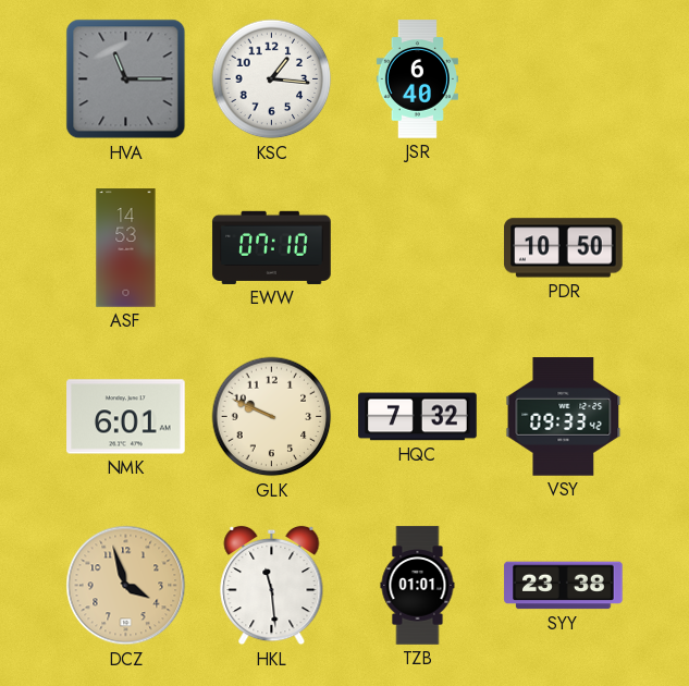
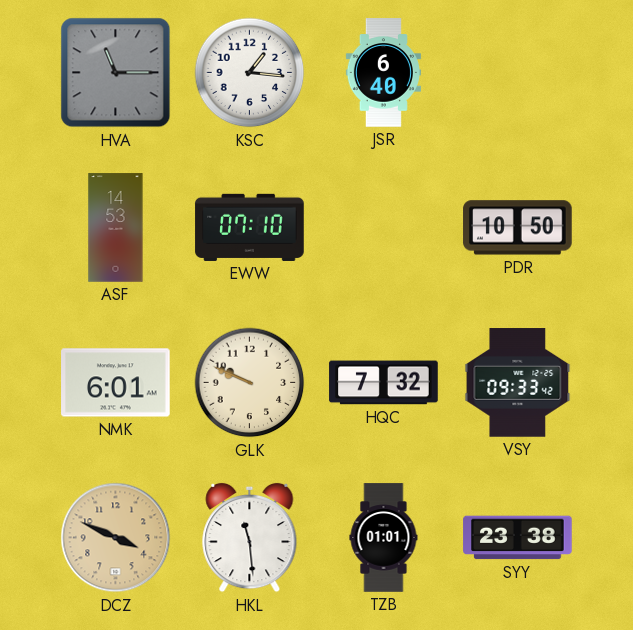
DCZ: 3:57 -> 3:49
